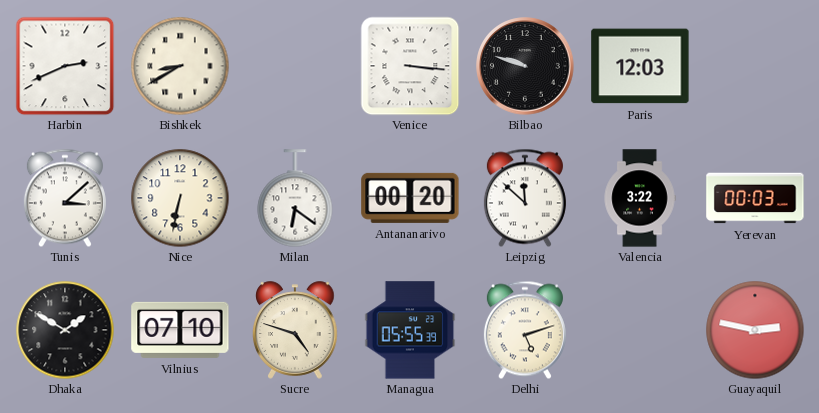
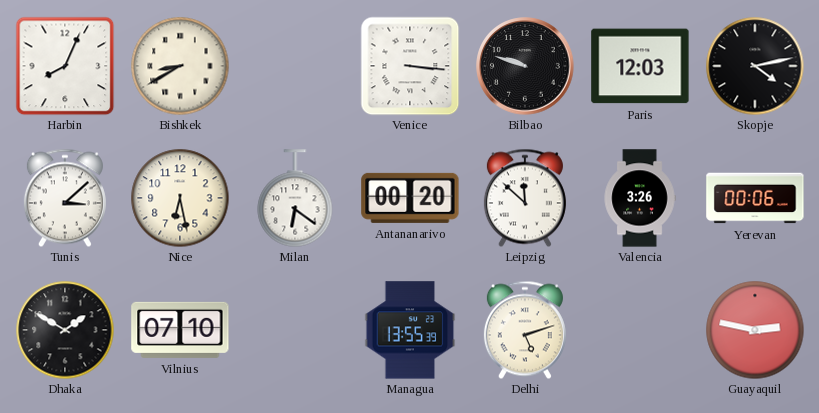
Harbin: 2:41 -> 8:04
Skopje: none -> 4:13
Nice: 6:32 -> 6:28
Valencia: 3:22 -> 3:26
Yerevan: 00:03 -> 00:06
Sucre: 4:48 -> none
Managua: 05:55 -> 13:55
